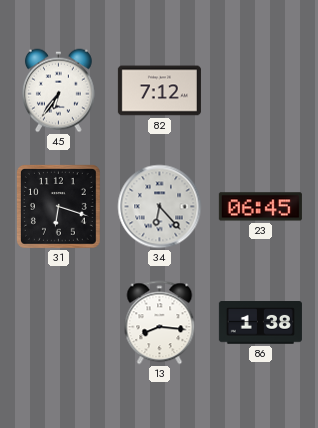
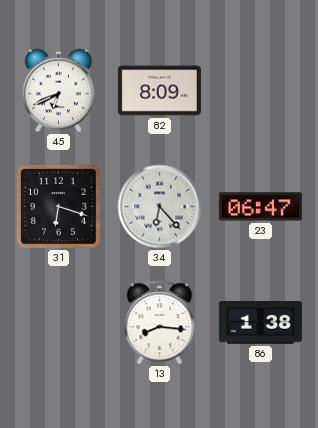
45: 6:36 -> 6:41
82: 7:12 -> 8:09
23: 06:45 -> 06:47
